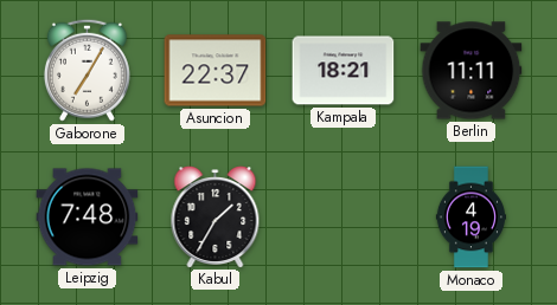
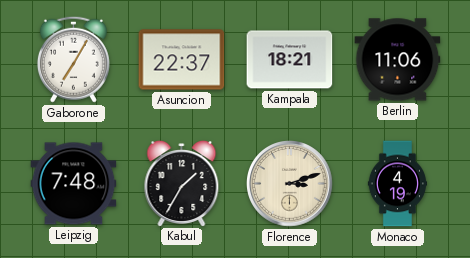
Berlin: 11:11 -> 11:06
Florence: none -> 3:12
